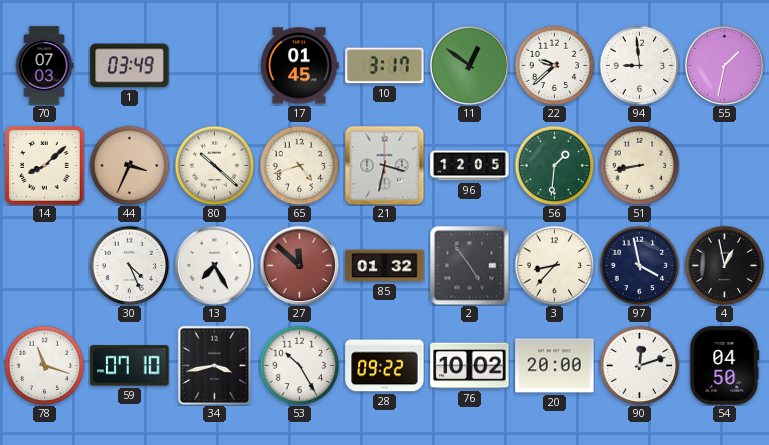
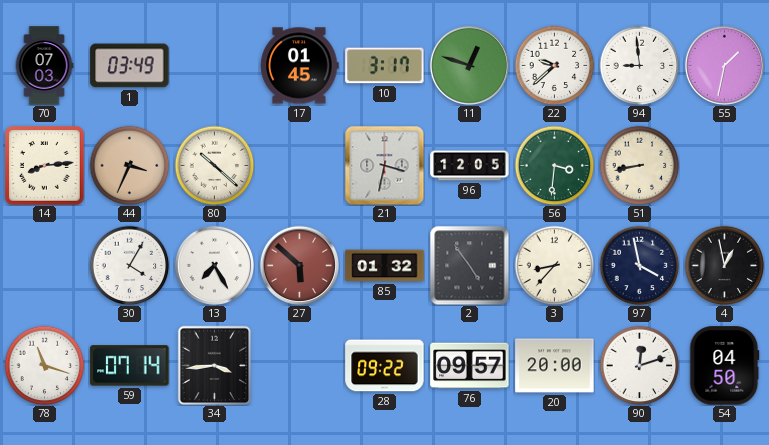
11: 12:51 -> 12:48
14: 8:08 -> 8:14
65: 4:42 -> none
56: 1:31 -> 3:31
30: 4:26 -> 4:05
27: 11:52 -> 5:52
59: 07:10 -> 07:14
34: 3:43 -> 3:44
53: 10:25 -> none
76: 10:02 -> 09:57
